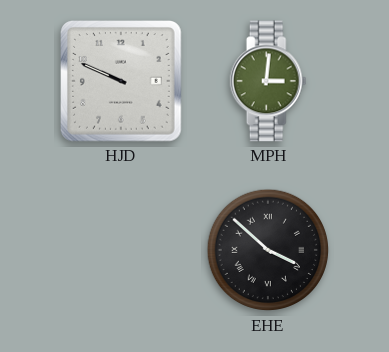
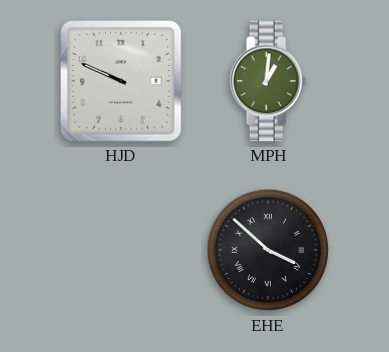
MPH: 3:01 -> 1:01
